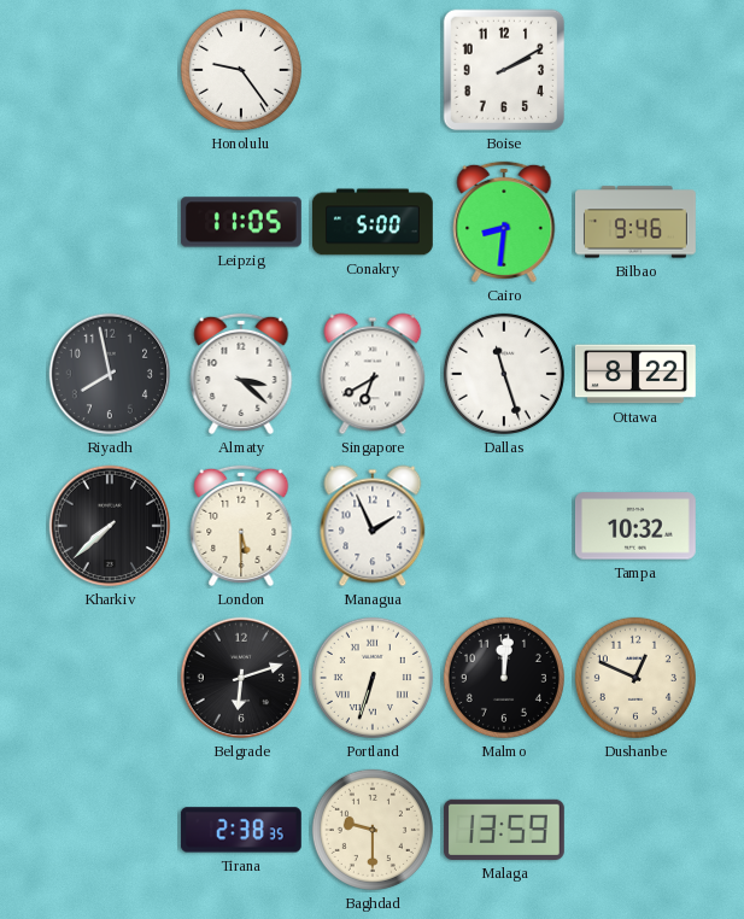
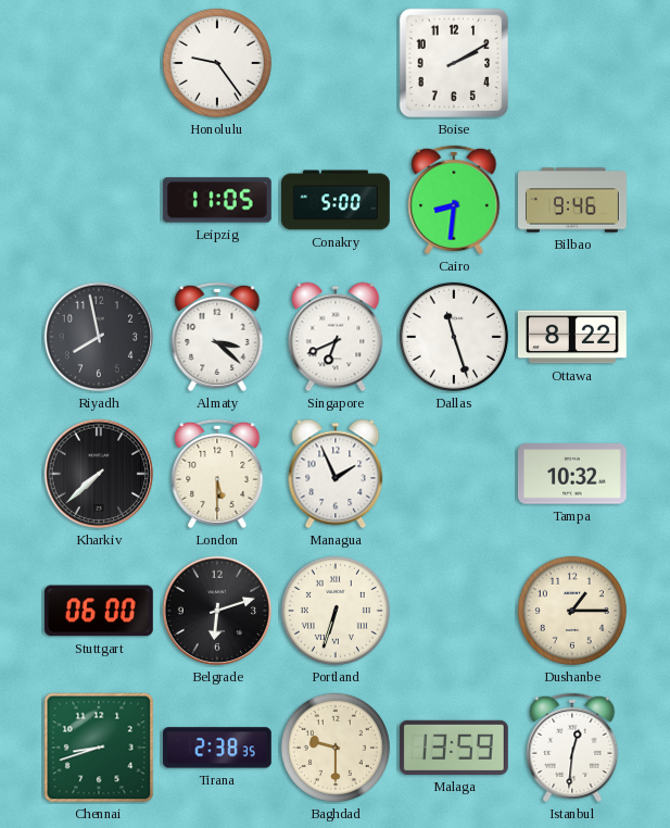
Singapore: 6:40 -> 6:41
Stuttgart: none -> 06:00
Malmo: 12:01 -> none
Dushanbe: 12:49 -> 1:15
Chennai: none -> 8:42
Istanbul: none -> 12:31
